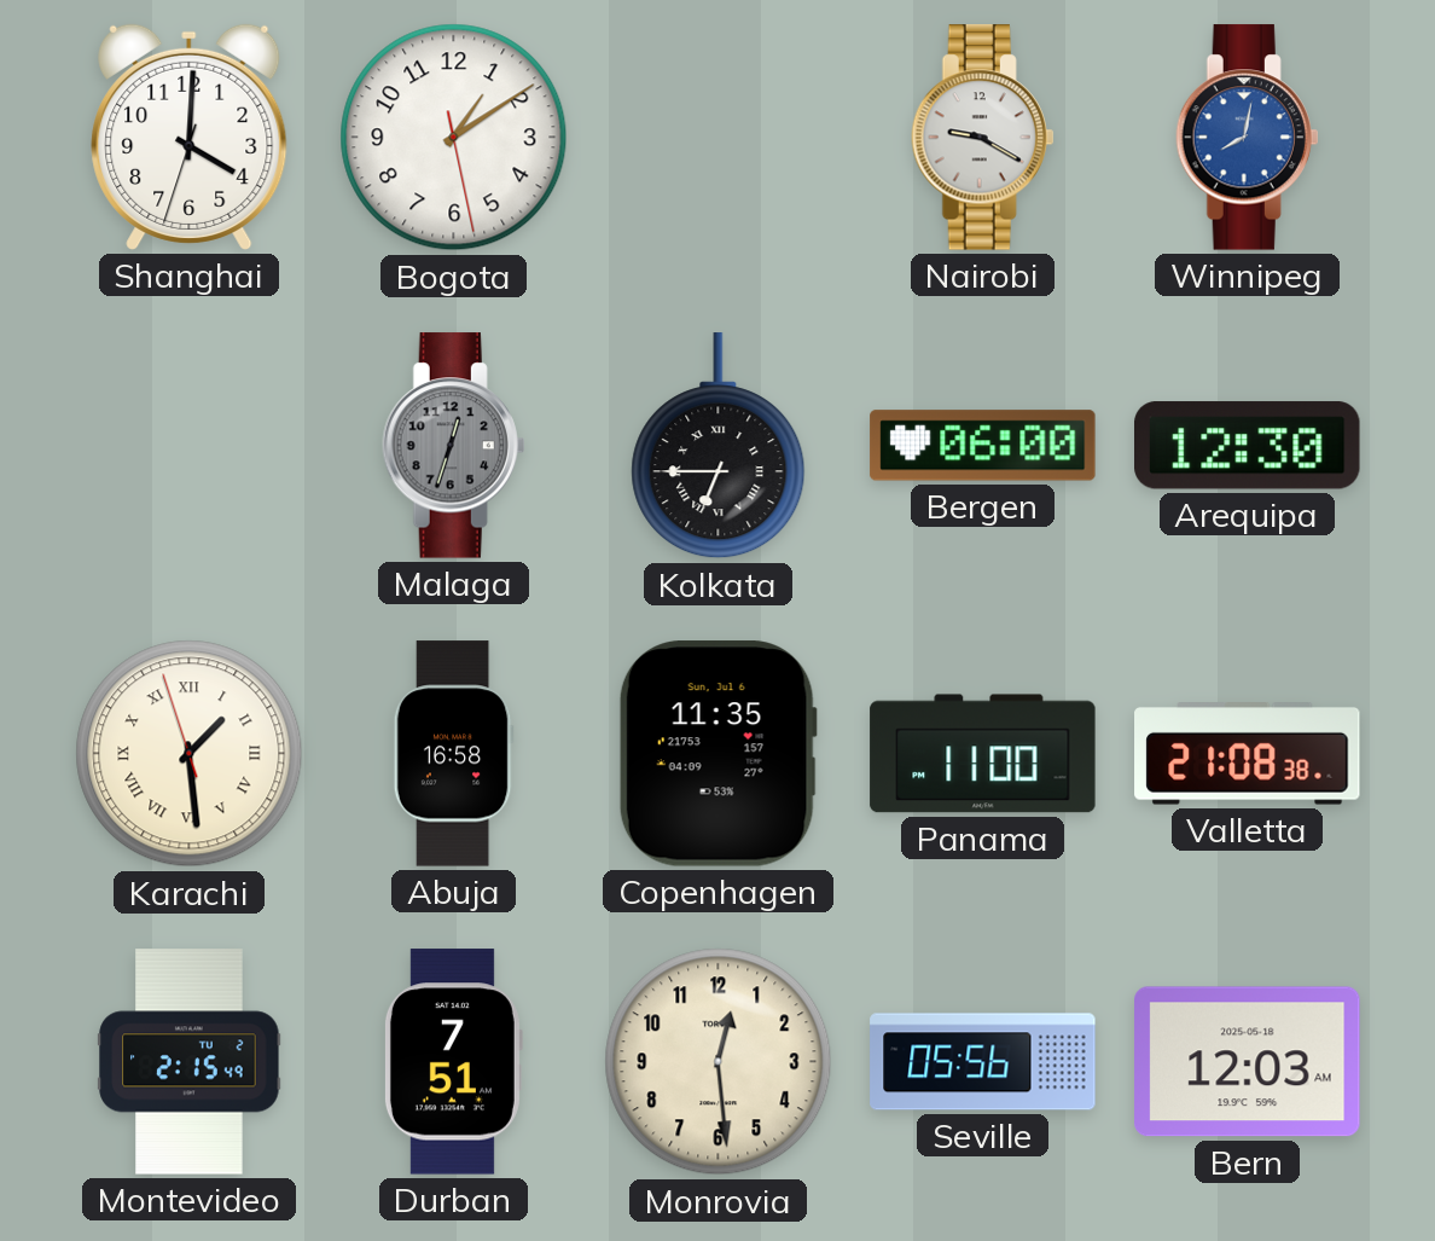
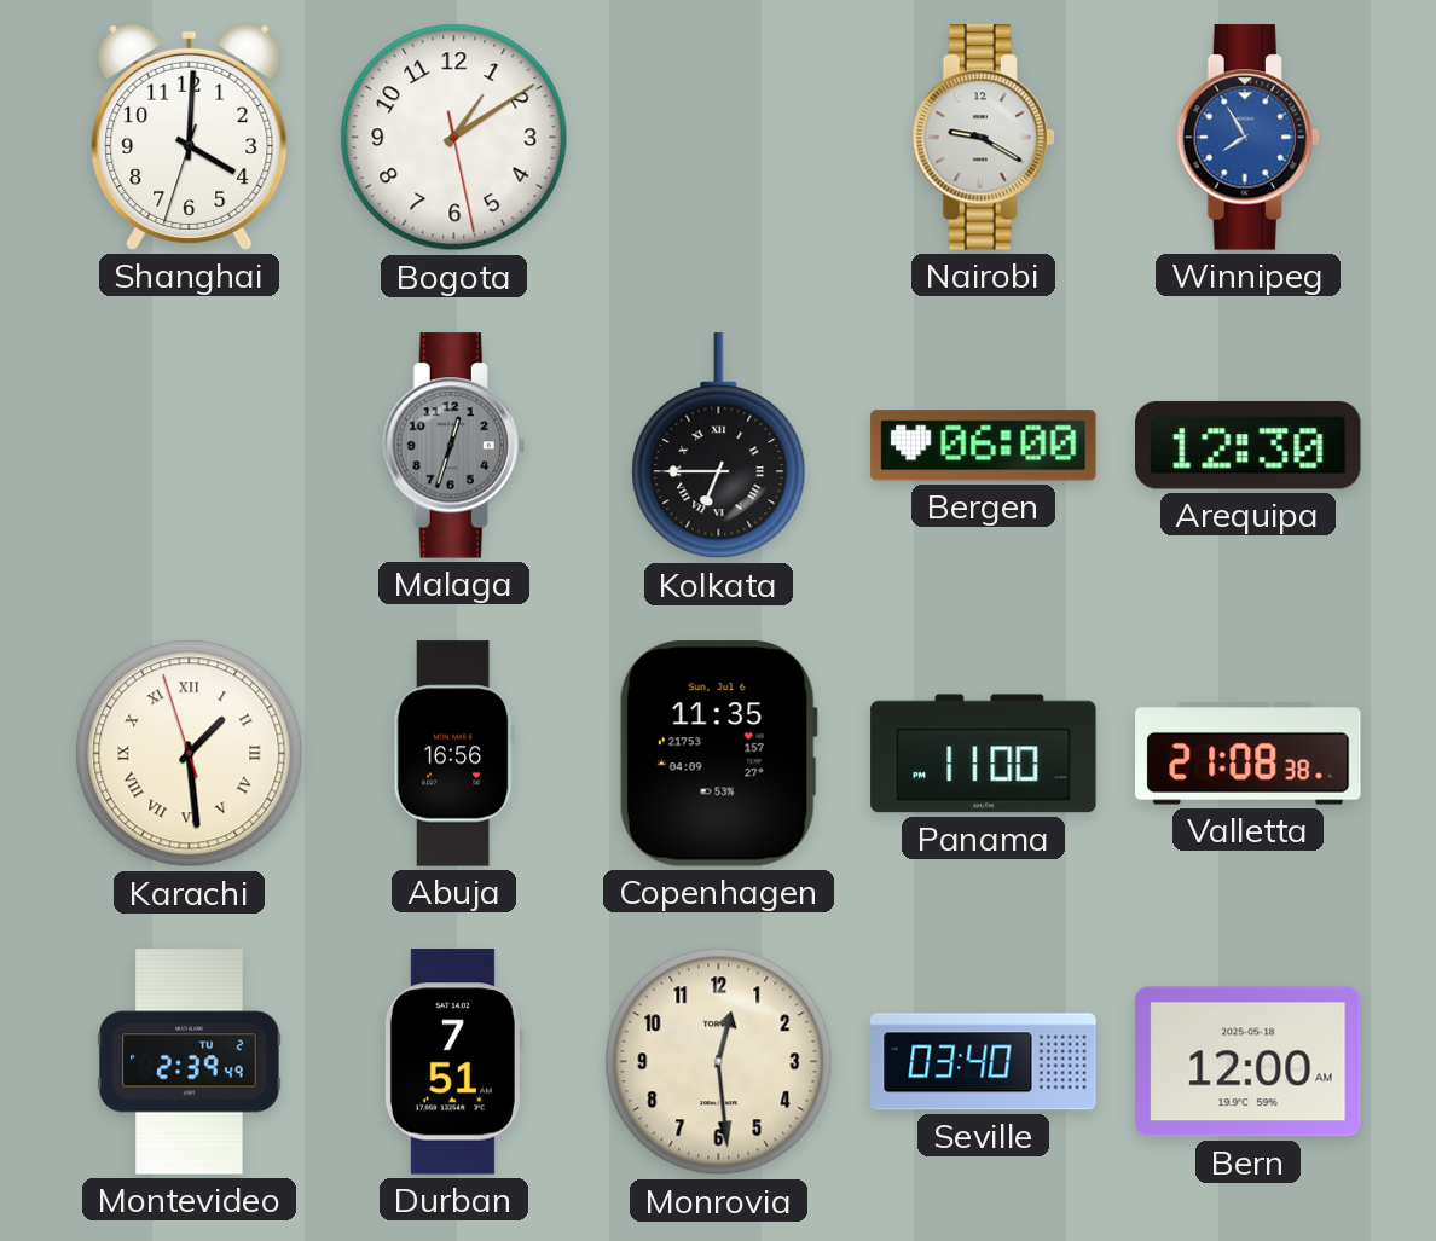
Winnipeg: 8:02 -> 7:55
Abuja: 16:58 -> 16:56
Montevideo: 2:15 -> 2:39
Seville: 05:56 -> 03:40
Bern: 12:03 -> 12:00
